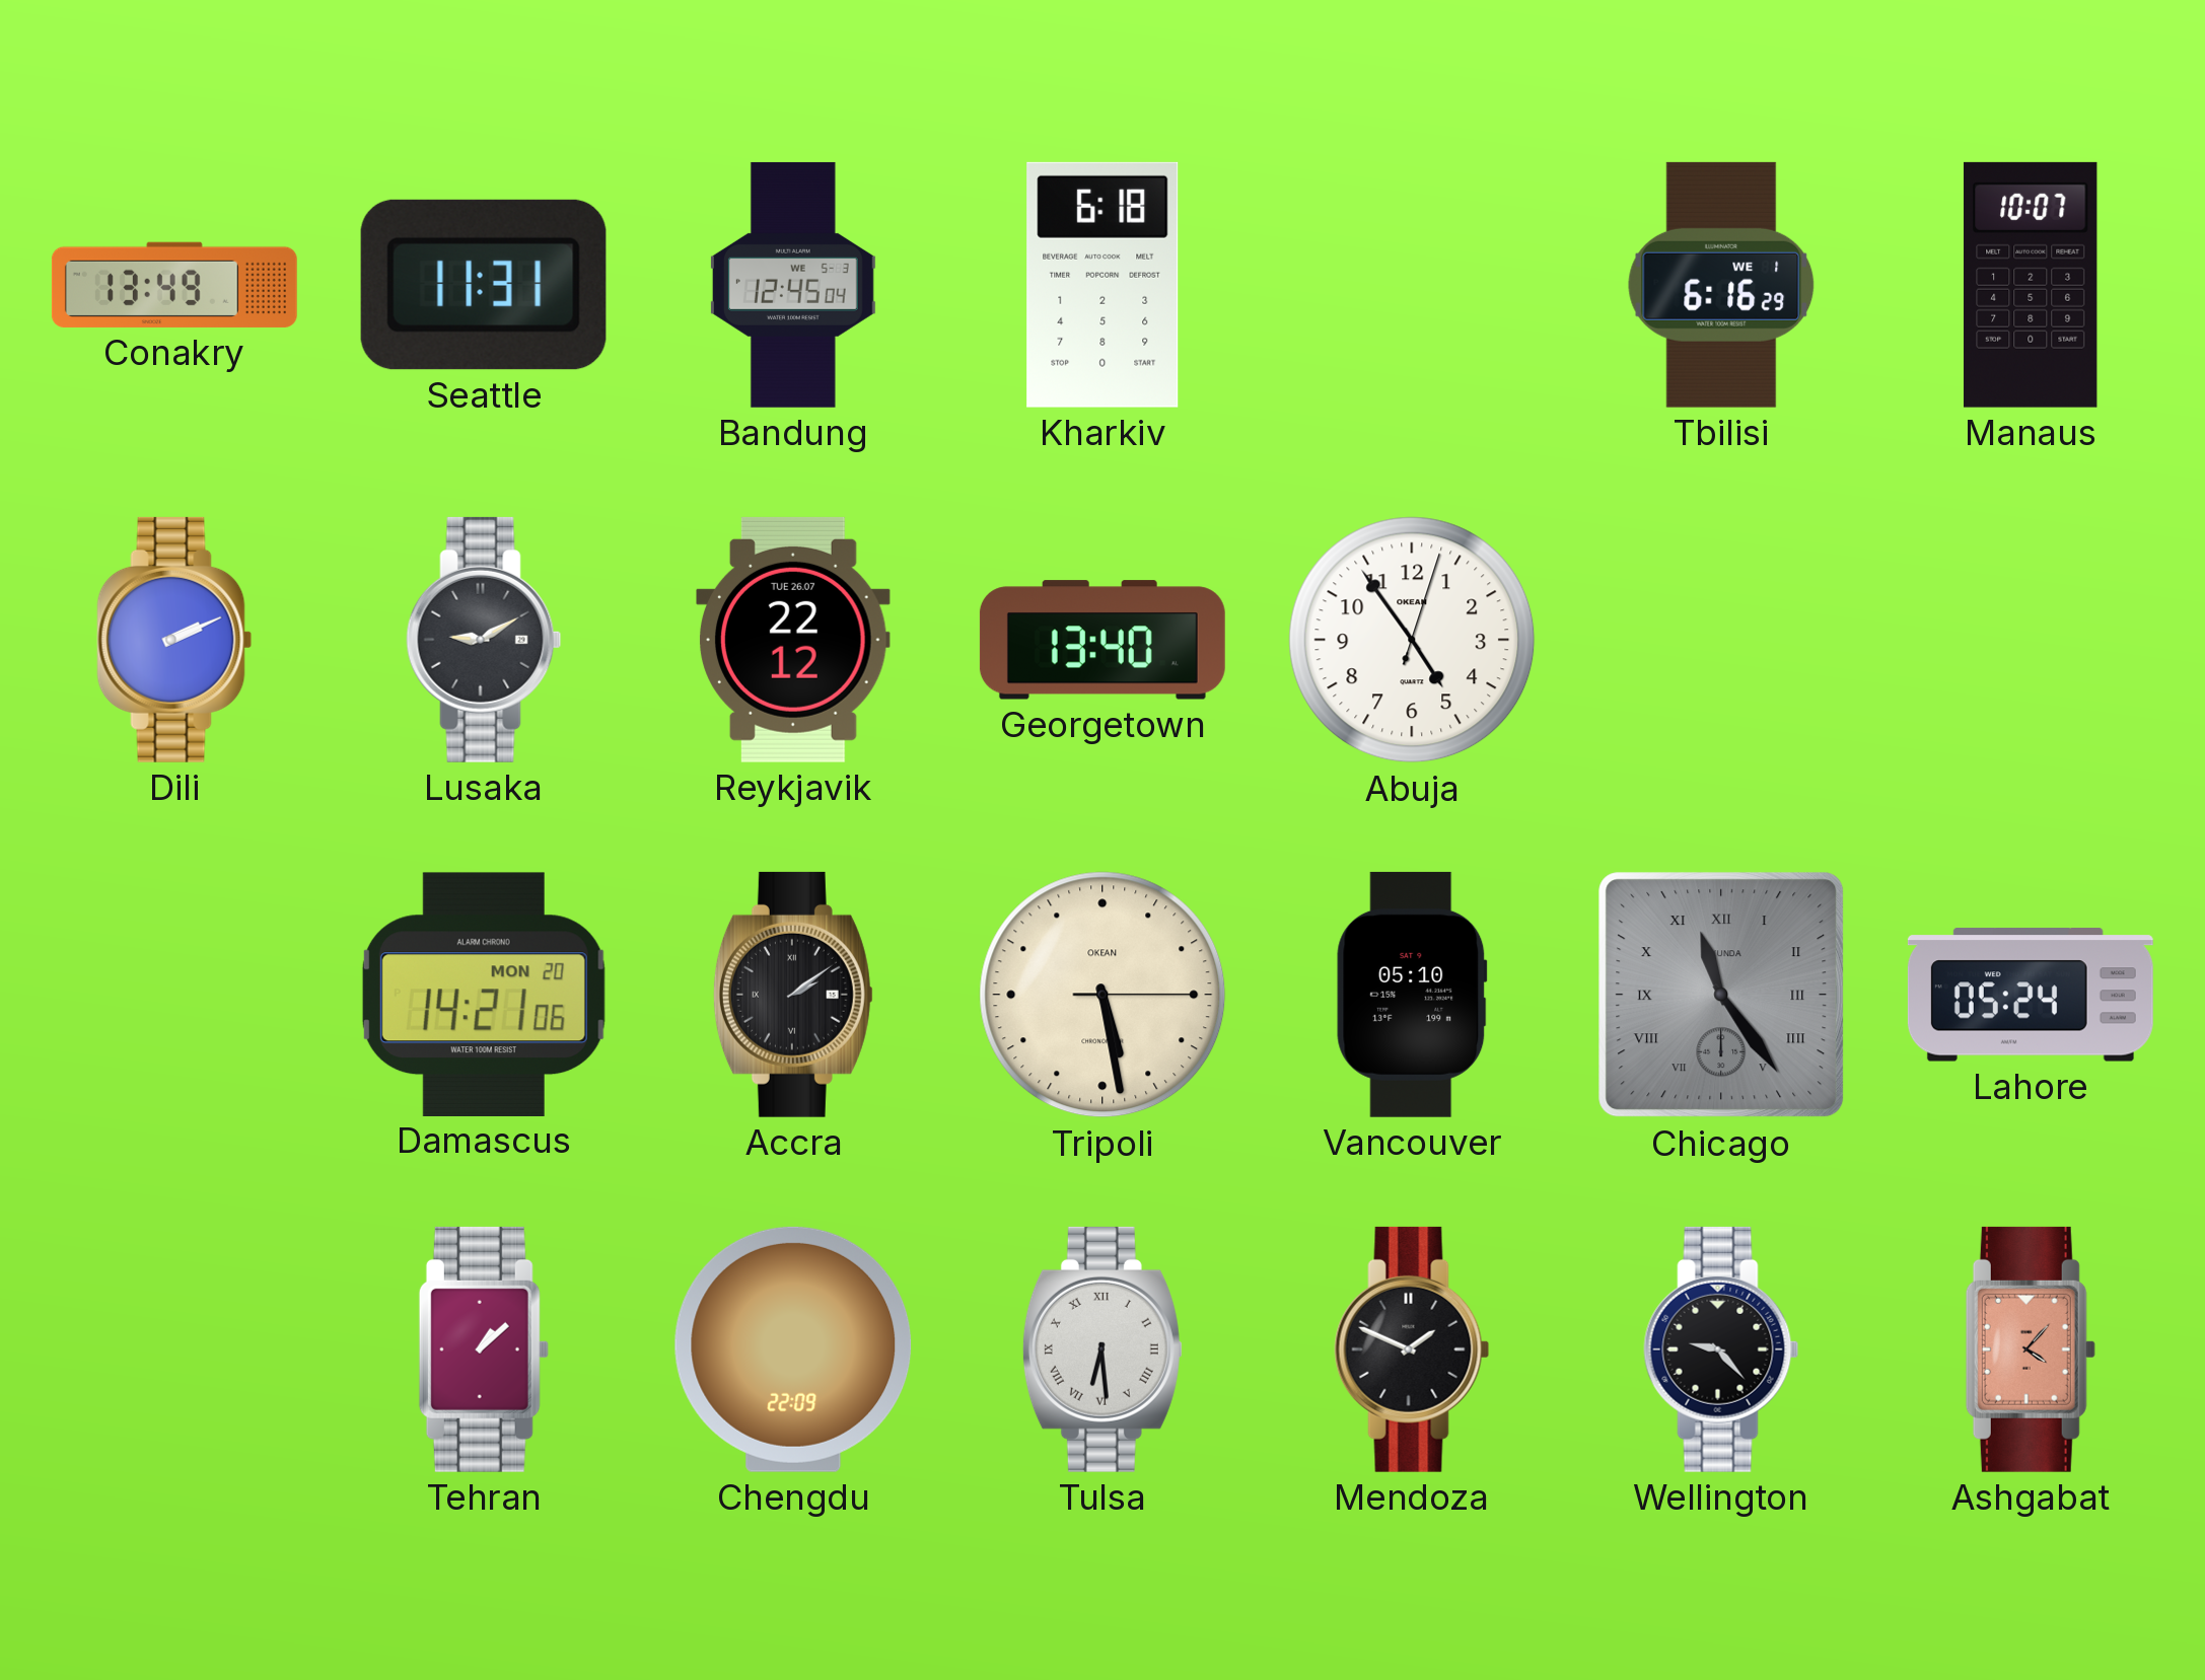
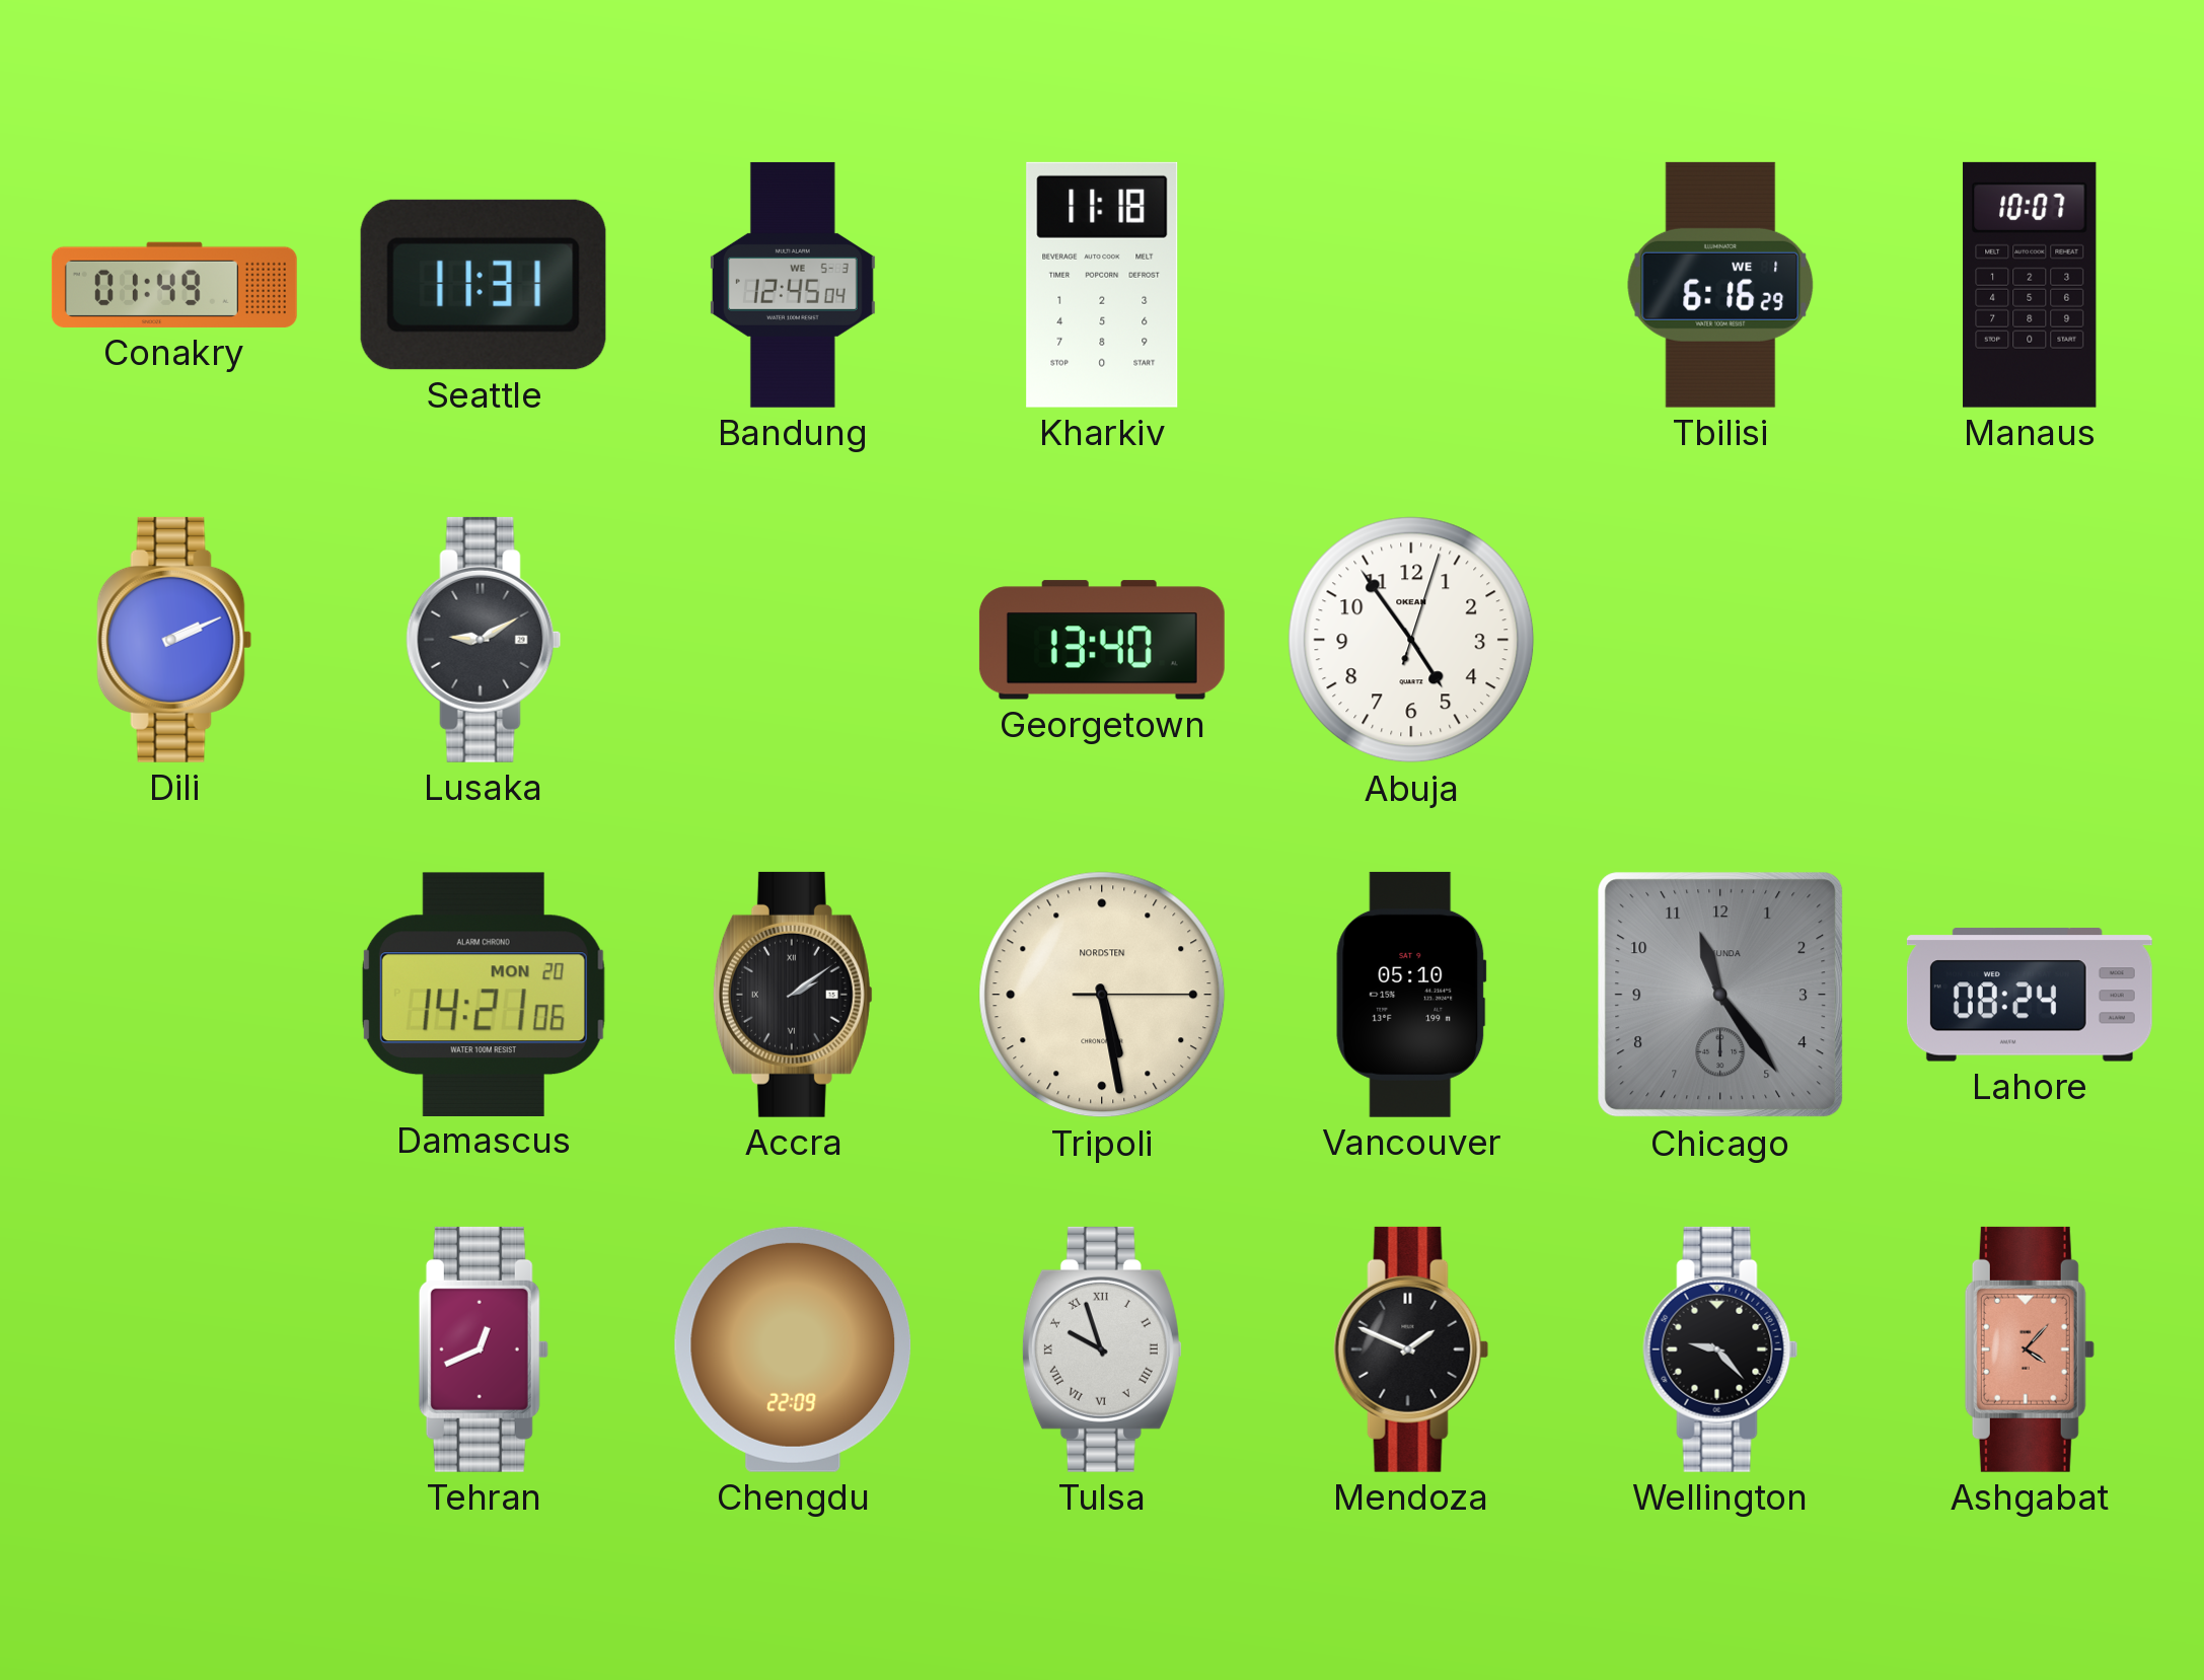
Conakry: 13:49 -> 01:49
Kharkiv: 6:18 -> 11:18
Reykjavik: 22:12 -> none
Tripoli brand: OKEAN -> NORDSTEN
Chicago numerals: Roman -> Arabic
Lahore: 05:24 -> 08:24
Tehran: 1:08 -> 12:41
Tulsa: 6:29 -> 9:57
